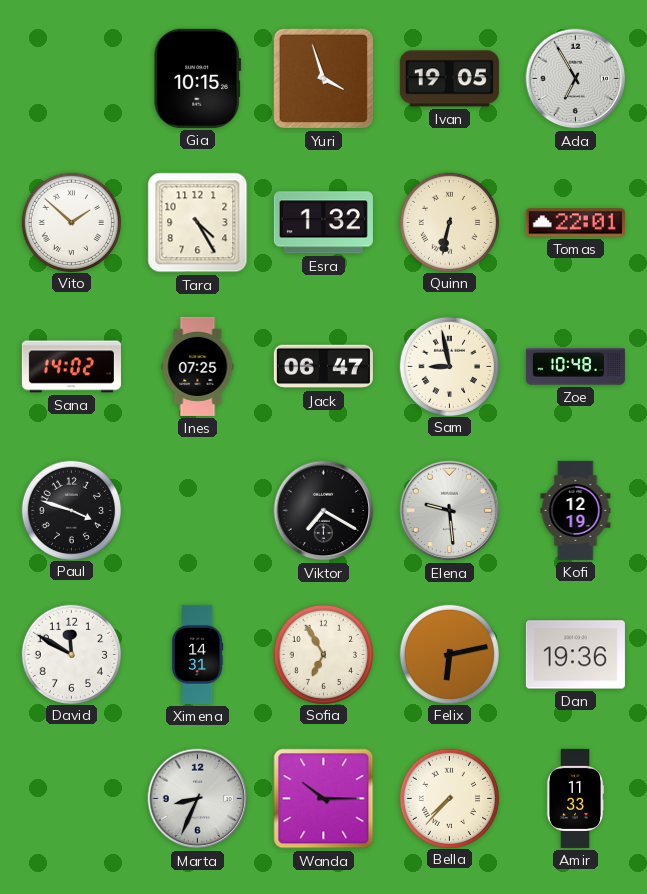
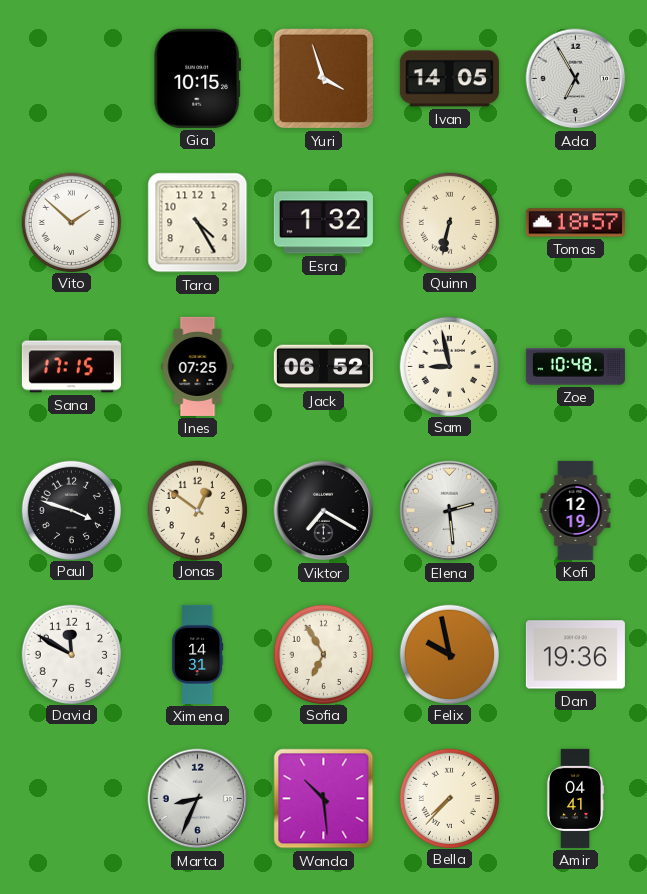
Ivan: 19:05 -> 14:05
Tomas: 22:01 -> 18:57
Sana: 14:02 -> 17:15
Jack: 06:47 -> 06:52
Jonas: none -> 12:51
Elena: 9:29 -> 2:29
Felix: 6:13 -> 9:58
Wanda: 10:15 -> 10:29
Amir: 11:33 -> 04:41
